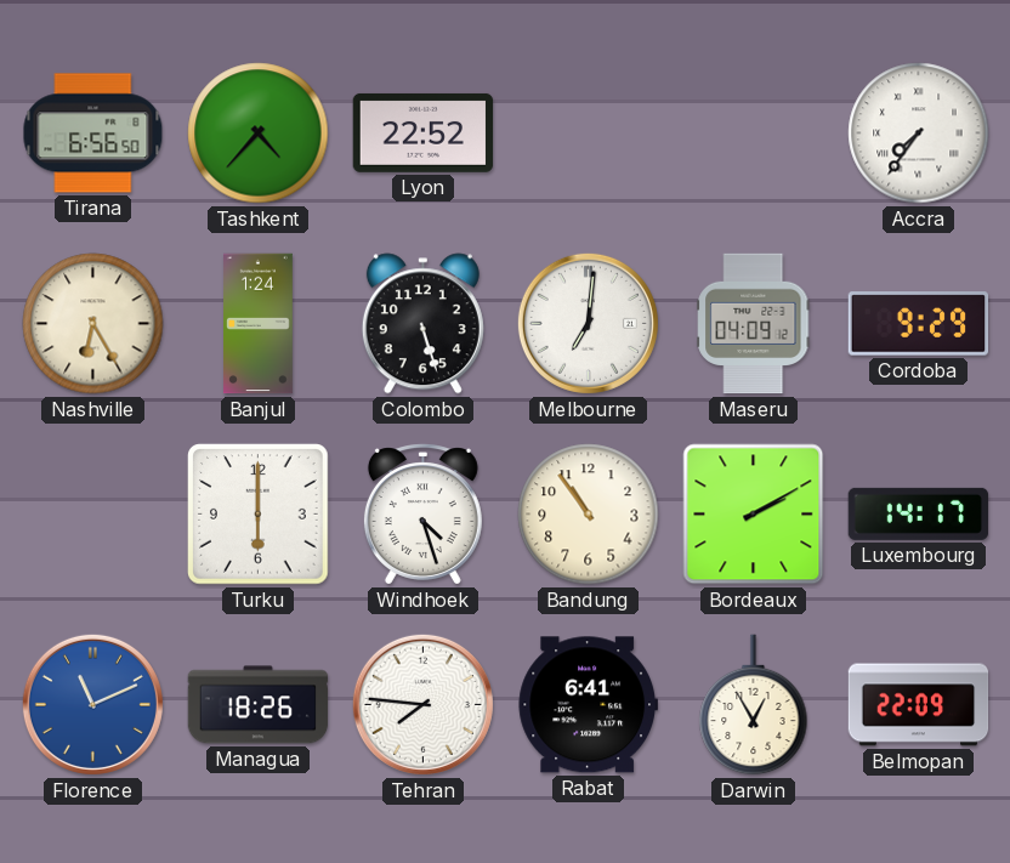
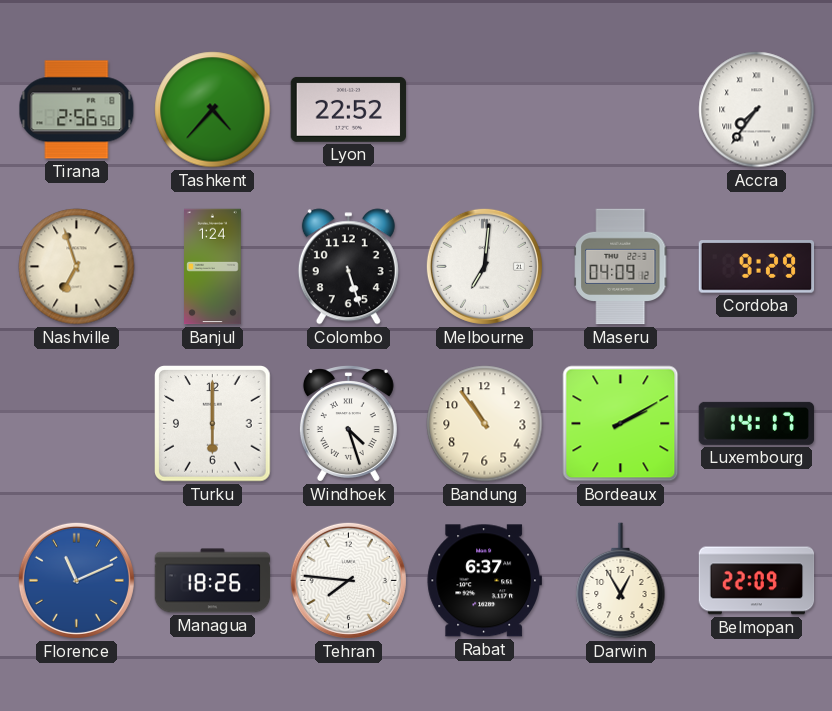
Tirana: 6:56 -> 2:56
Nashville: 6:25 -> 6:57
Rabat: 6:41 -> 6:37
